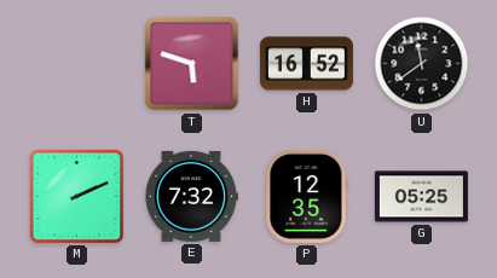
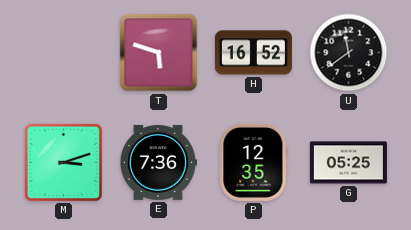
M: 2:11 -> 3:12
E: 7:32 -> 7:36
